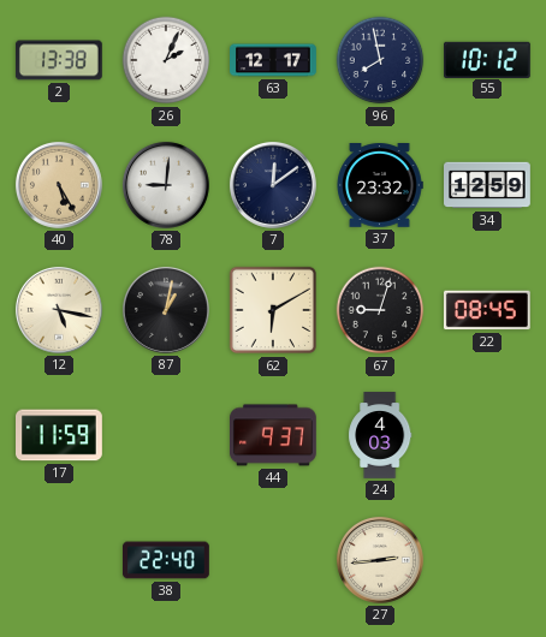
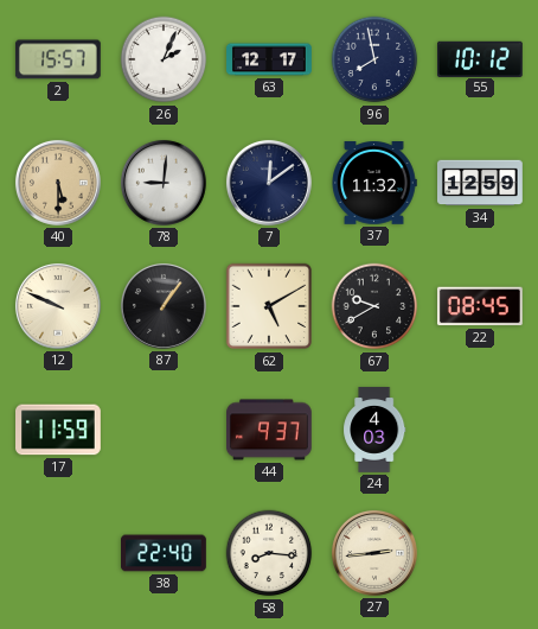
2: 13:38 -> 15:57
40: 5:25 -> 5:30
37: 23:32 -> 11:32
12: 5:17 -> 9:49
87: 1:02 -> 1:06
62: 6:10 -> 5:10
67: 9:03 -> 9:40
58: none -> 8:16
